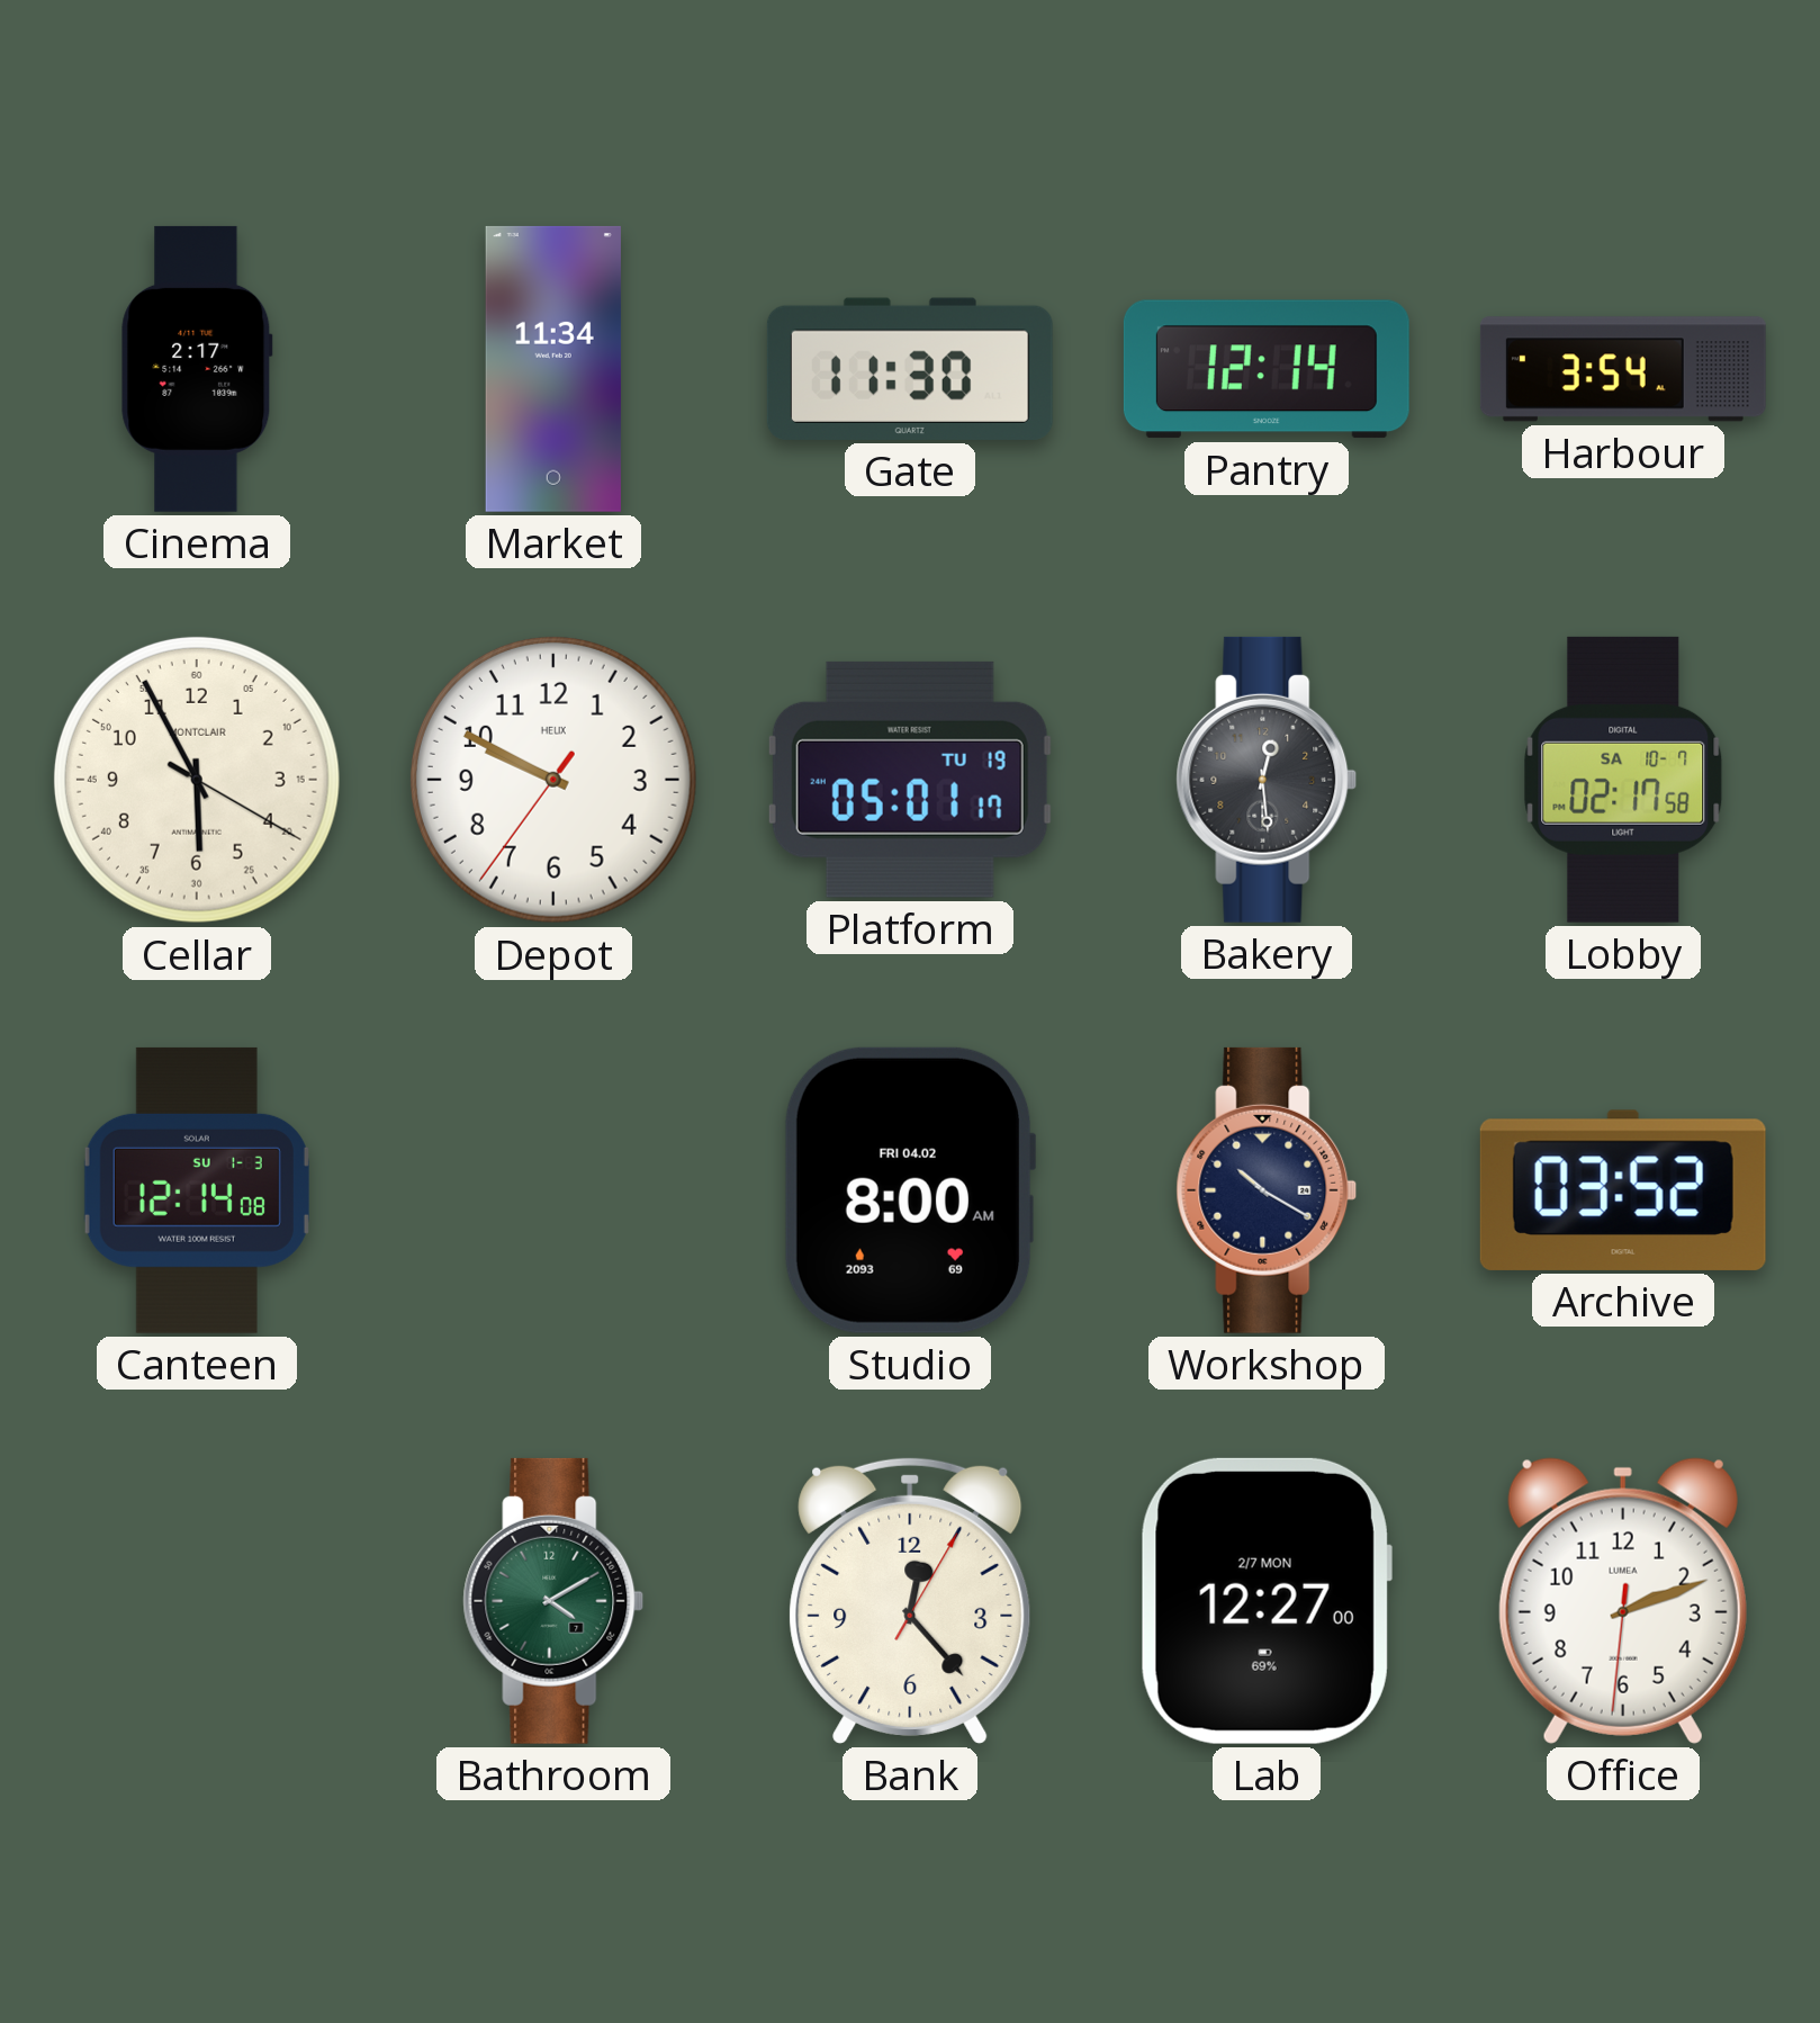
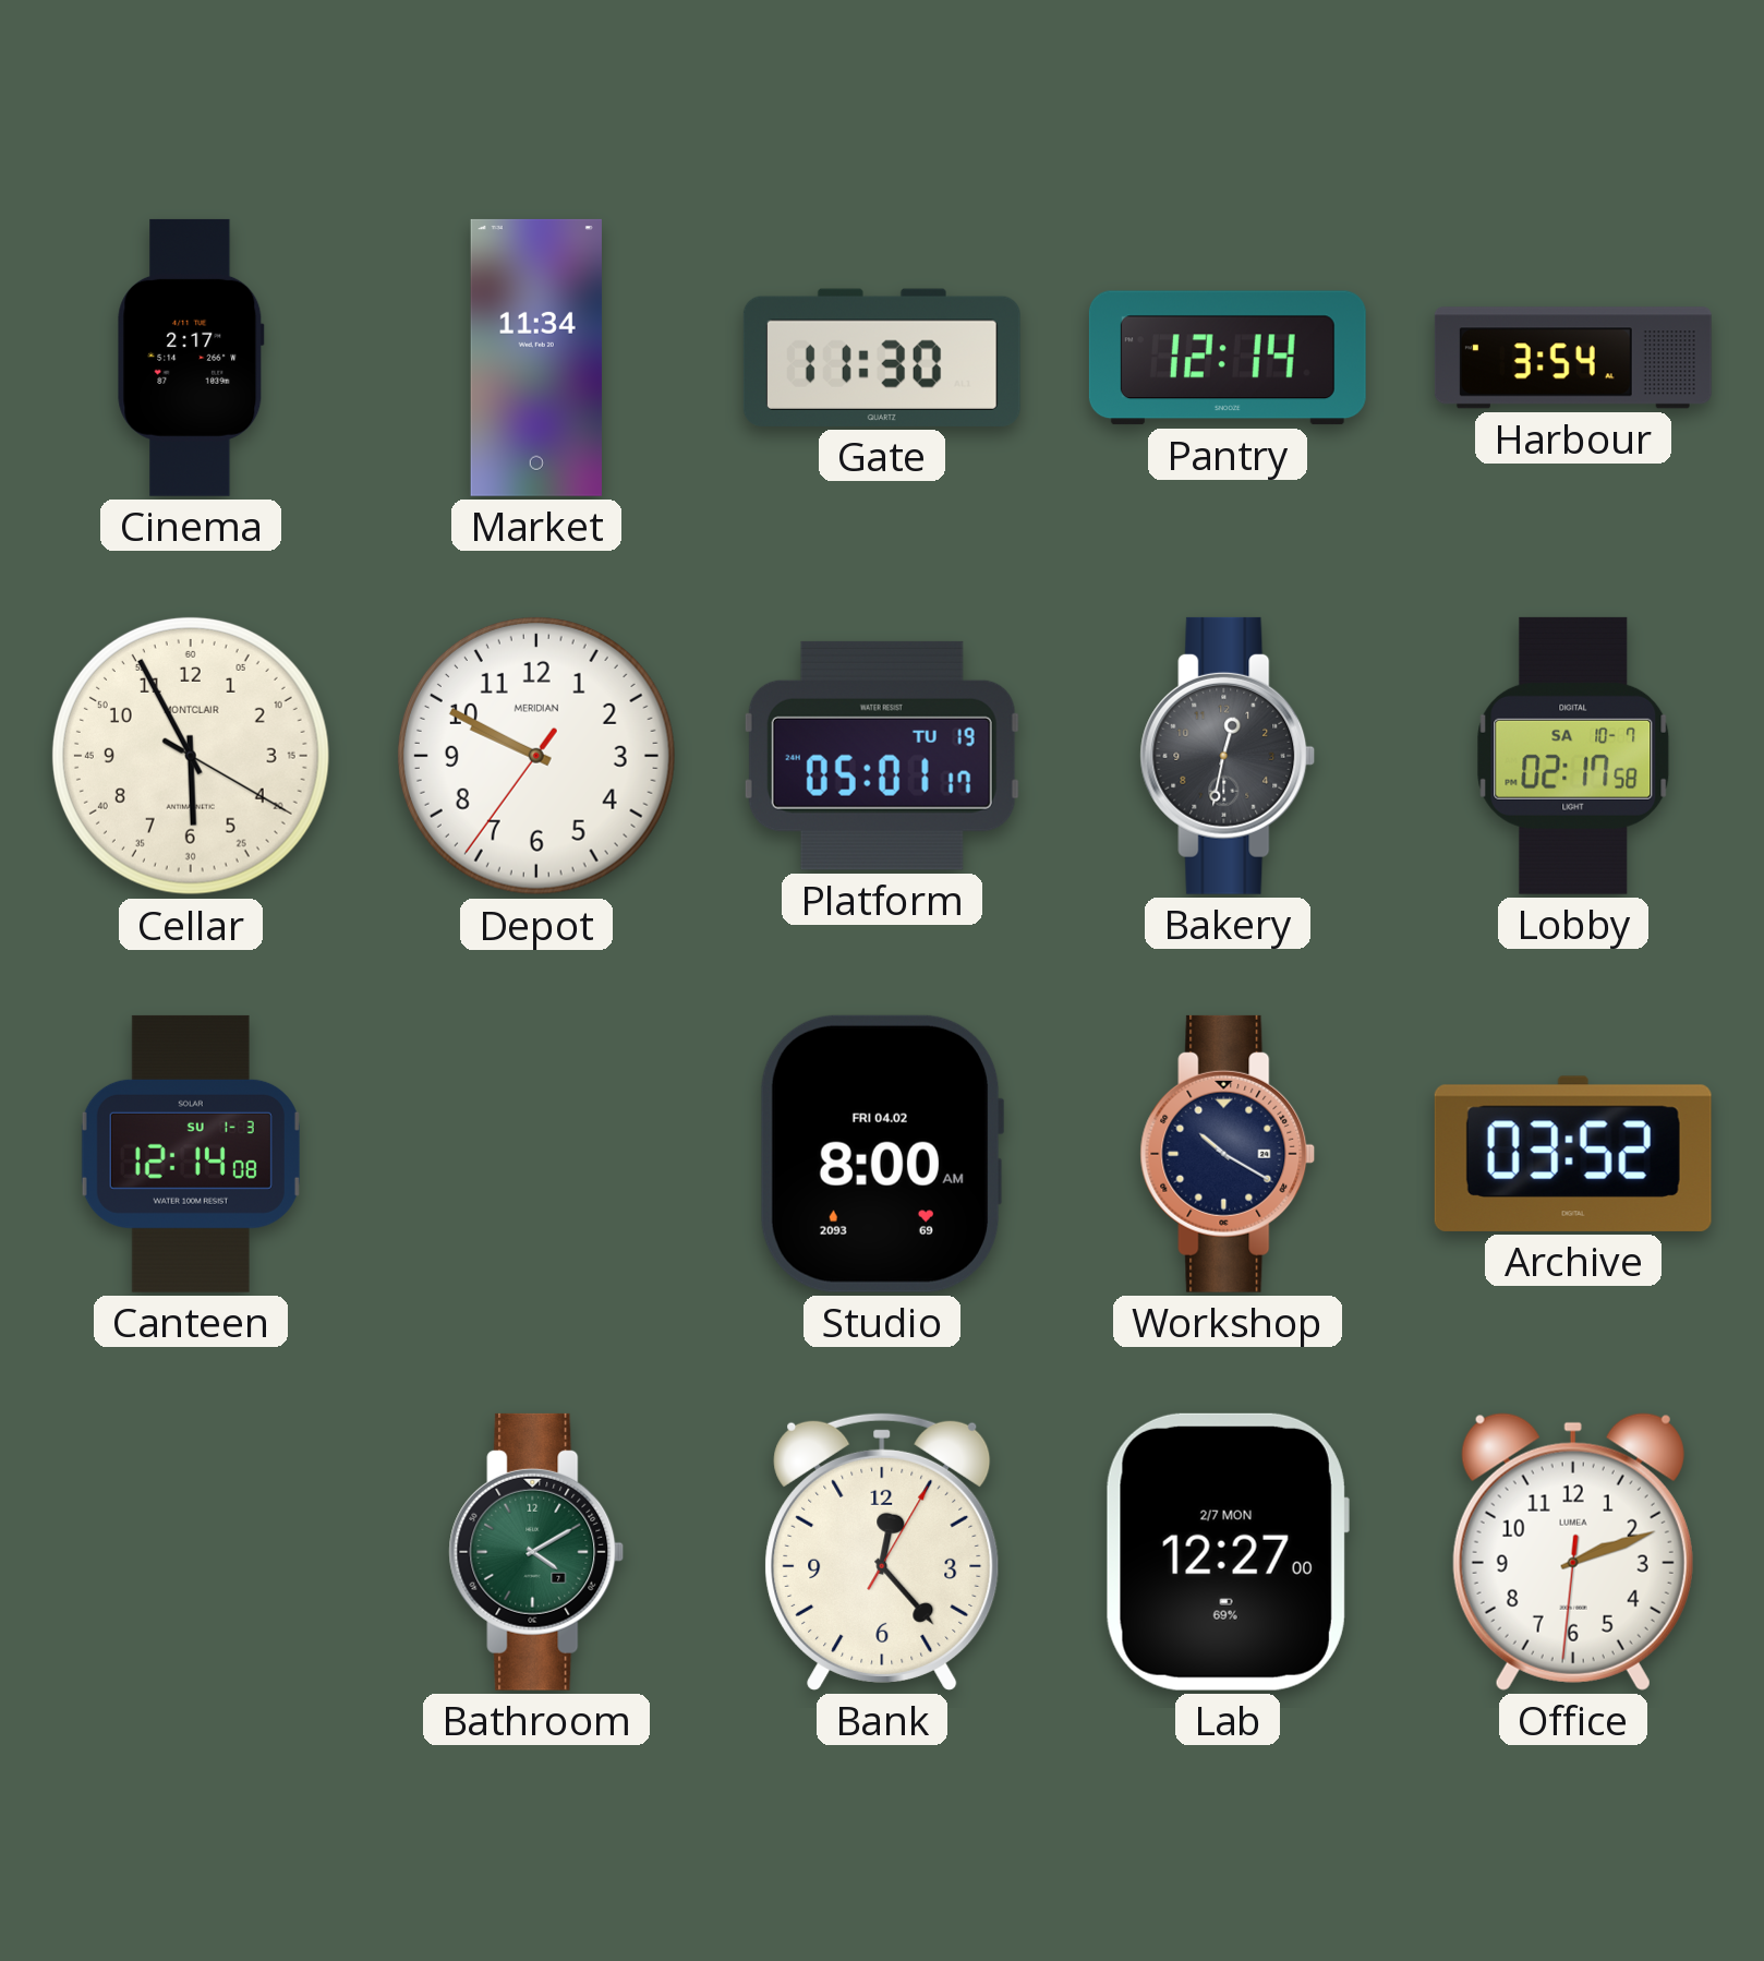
Depot brand: HELIX -> MERIDIAN
Bakery: 12:29 -> 12:32
